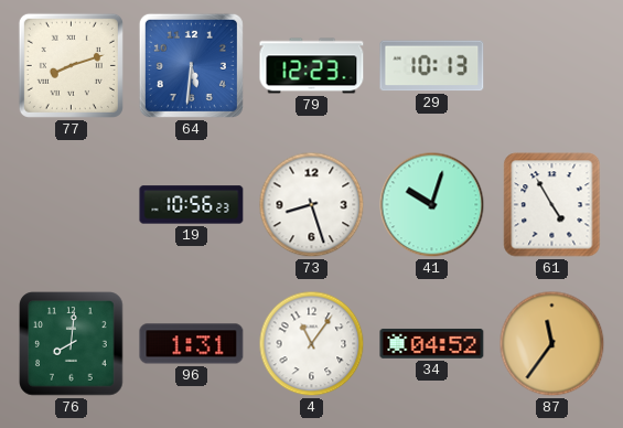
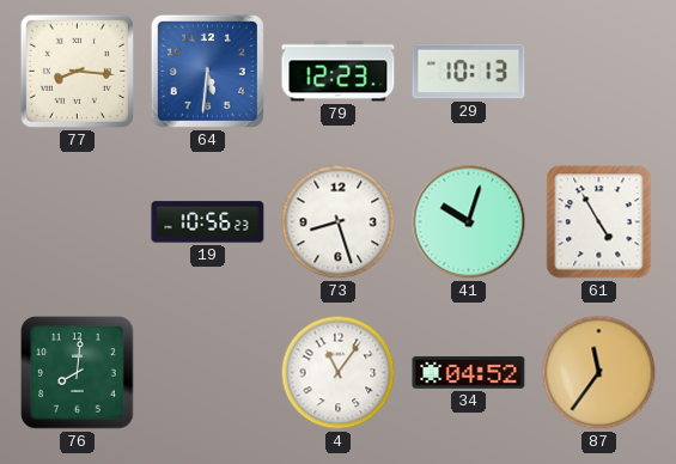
77: 8:12 -> 8:16
96: 1:31 -> none
